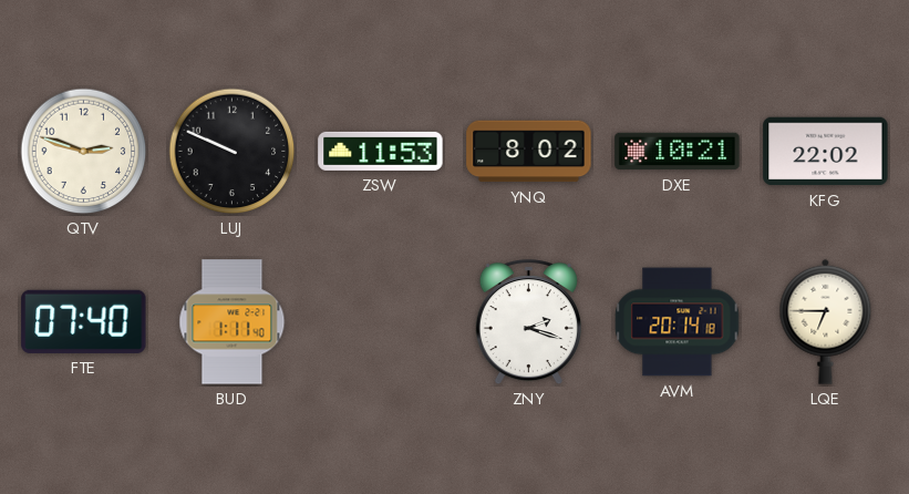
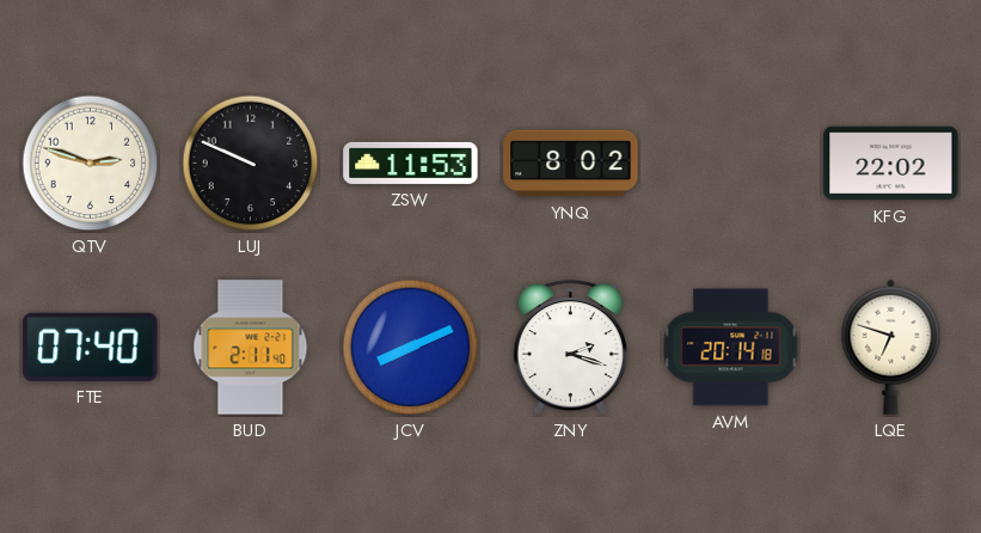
DXE: 10:21 -> none
BUD: 1:11 -> 2:11
JCV: none -> 8:11
LQE: 6:45 -> 6:48
